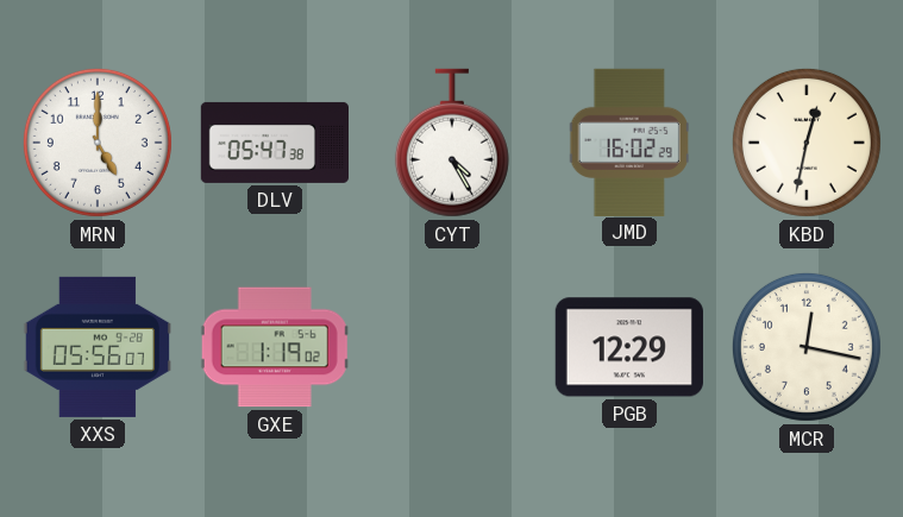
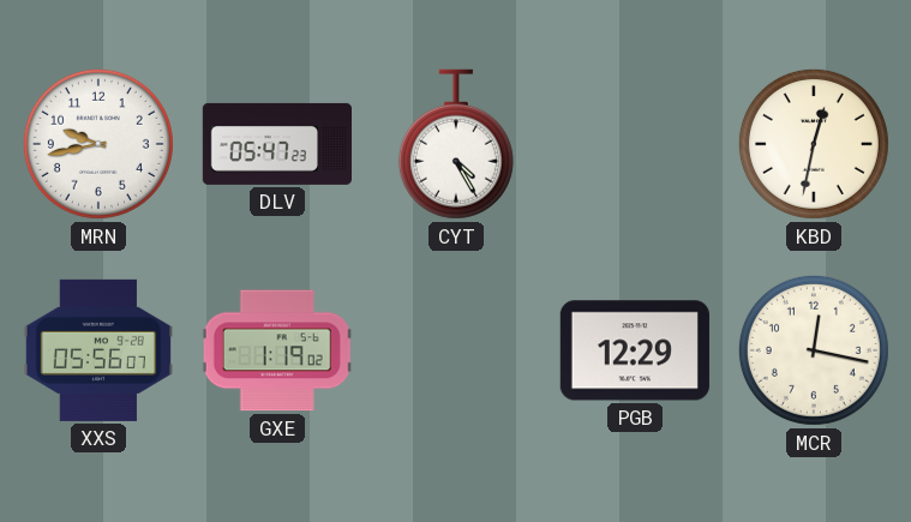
MRN: 5:00 -> 9:43
DLV: 05:47:38 -> 05:47:23
JMD: 16:02 -> none
